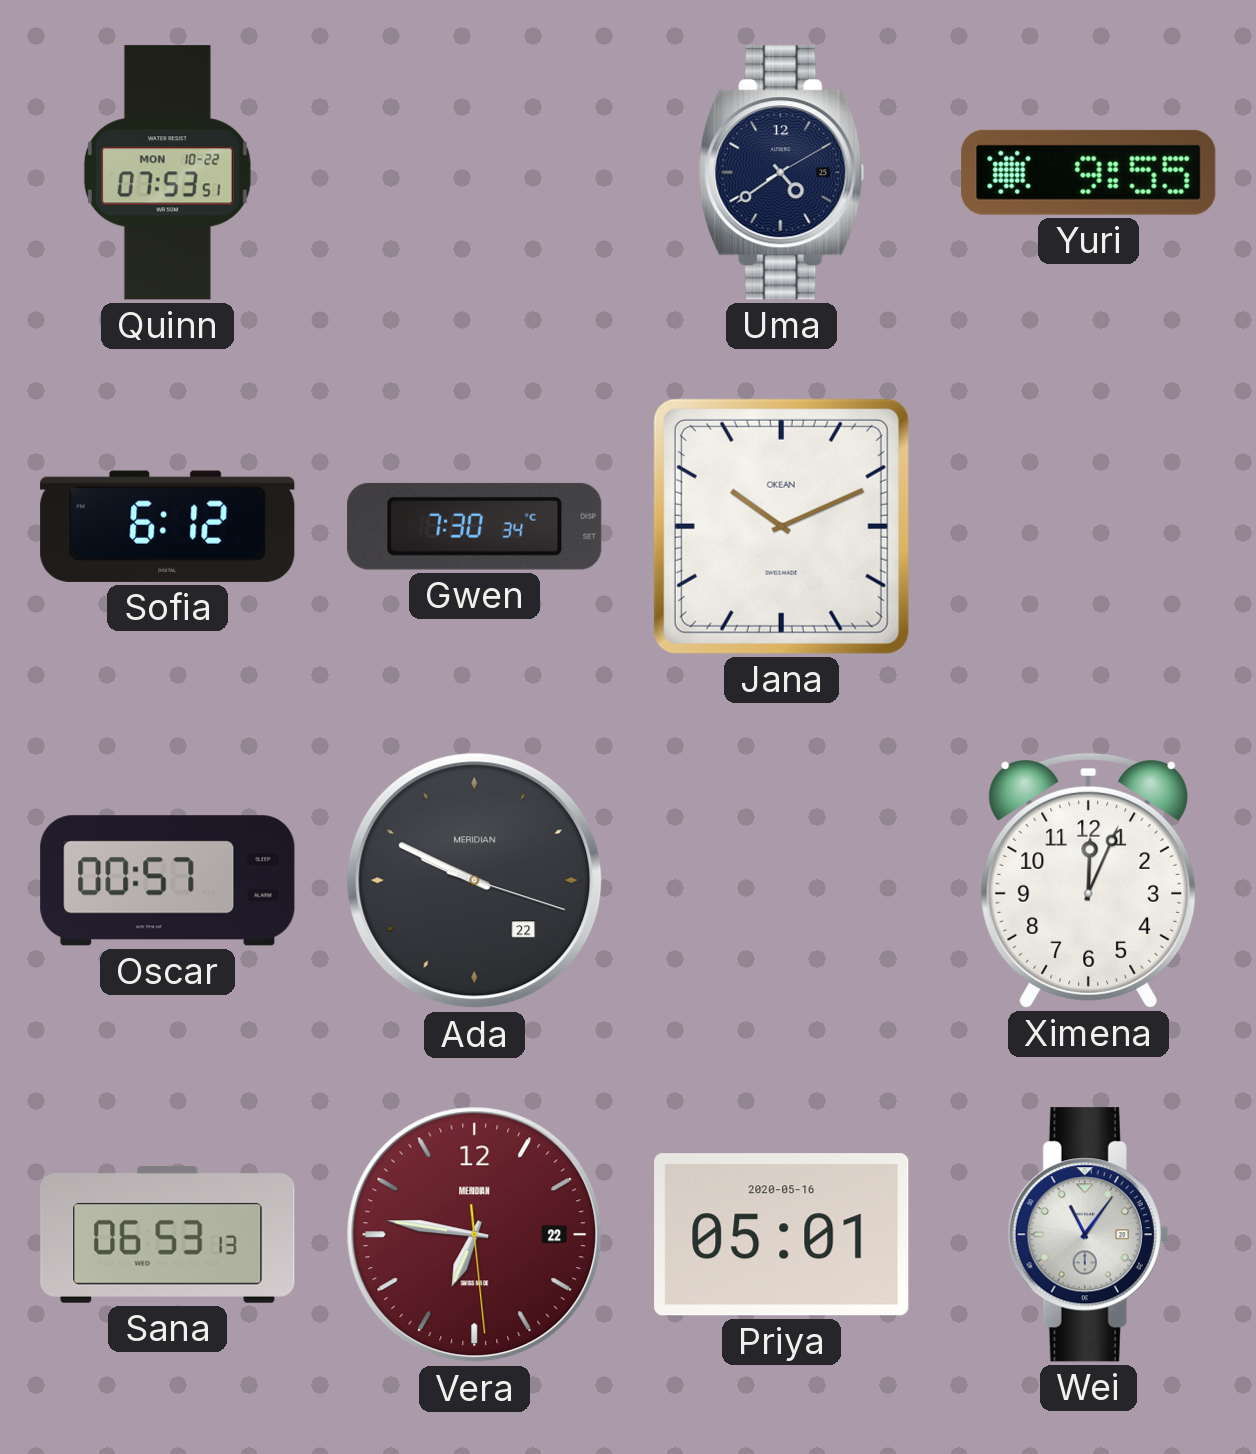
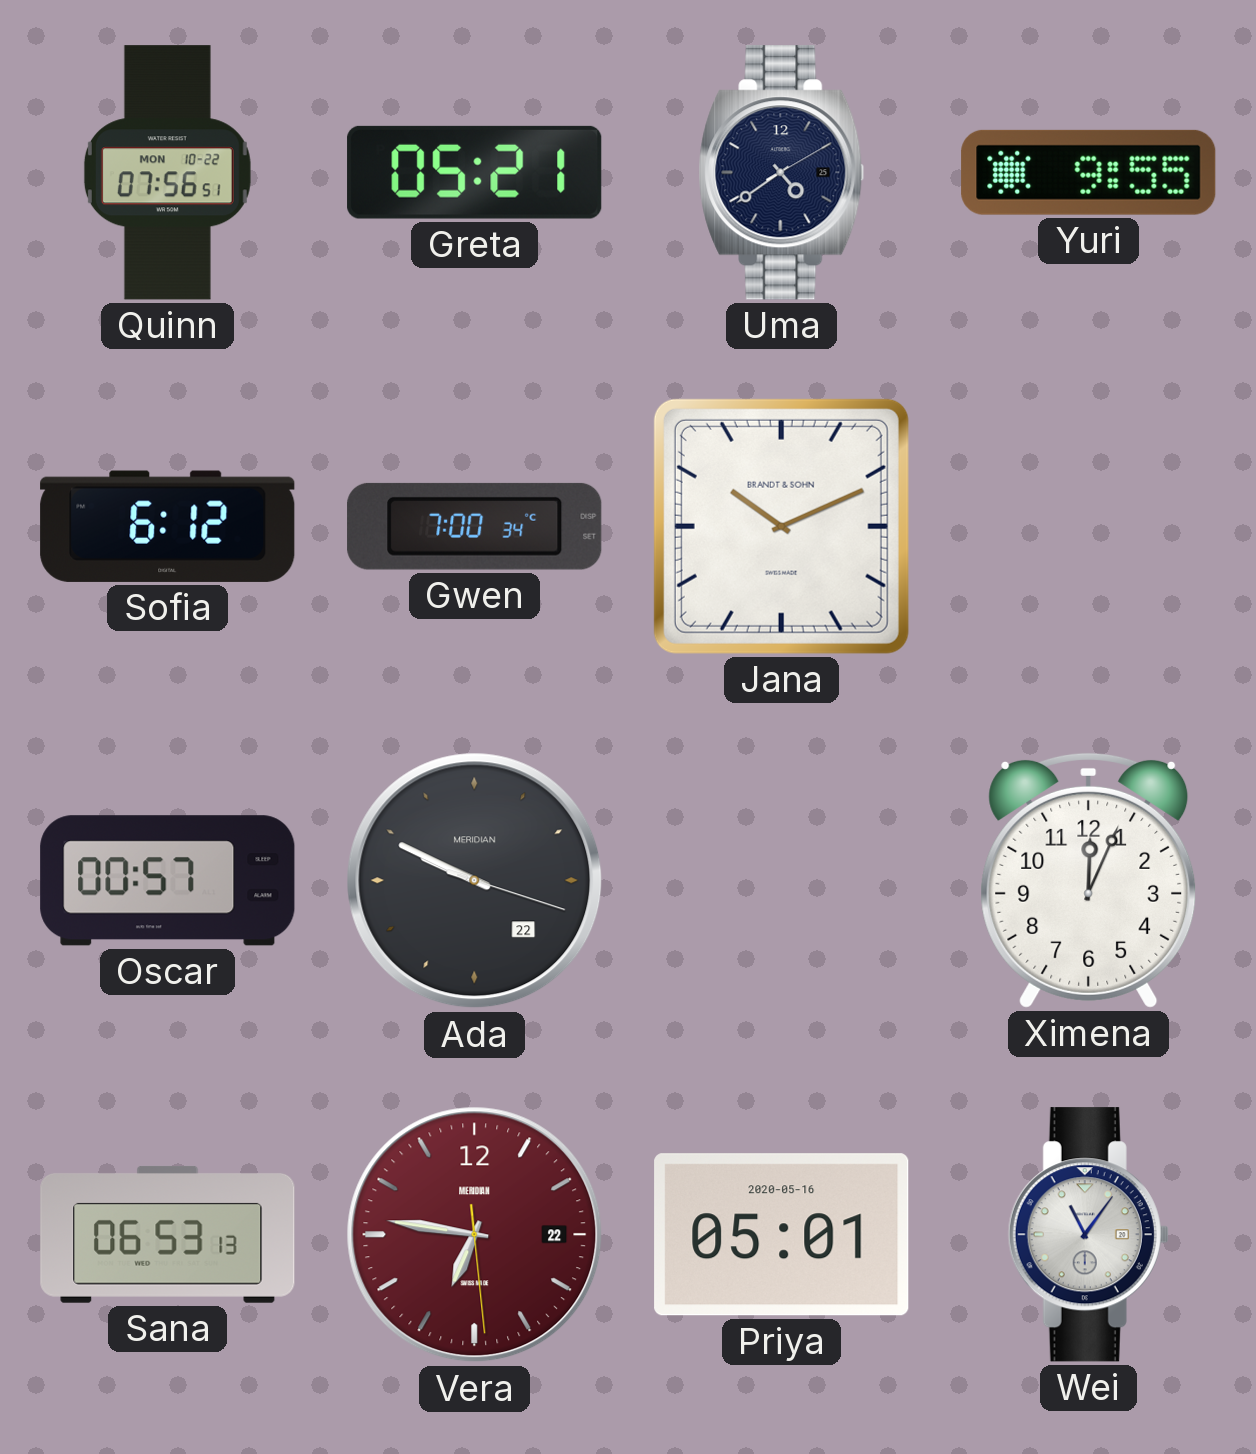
Quinn: 07:53 -> 07:56
Greta: none -> 05:21
Gwen: 7:30 -> 7:00
Jana brand: OKEAN -> BRANDT & SOHN
